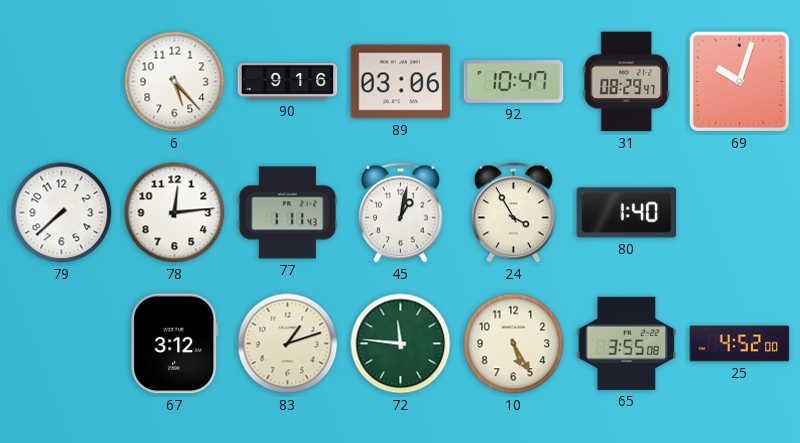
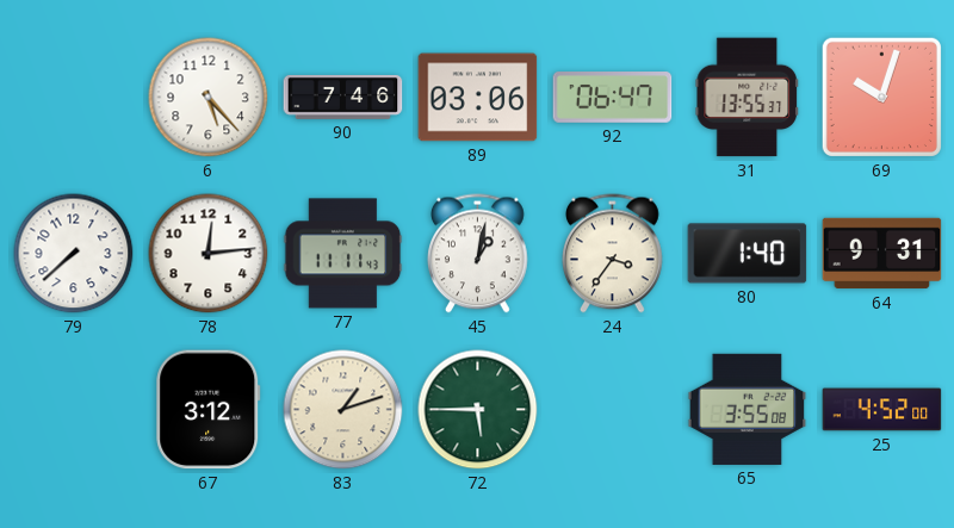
90: 9:16 -> 7:46
92: 10:47 -> 06:47
31: 08:29 -> 13:55
77: 1:11 -> 11:11
24: 3:55 -> 3:36
64: none -> 9:31
72: 11:46 -> 5:45
10: 5:25 -> none
